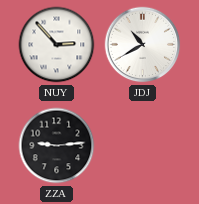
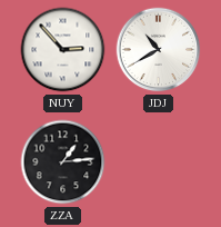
ZZA: 9:14 -> 1:14
